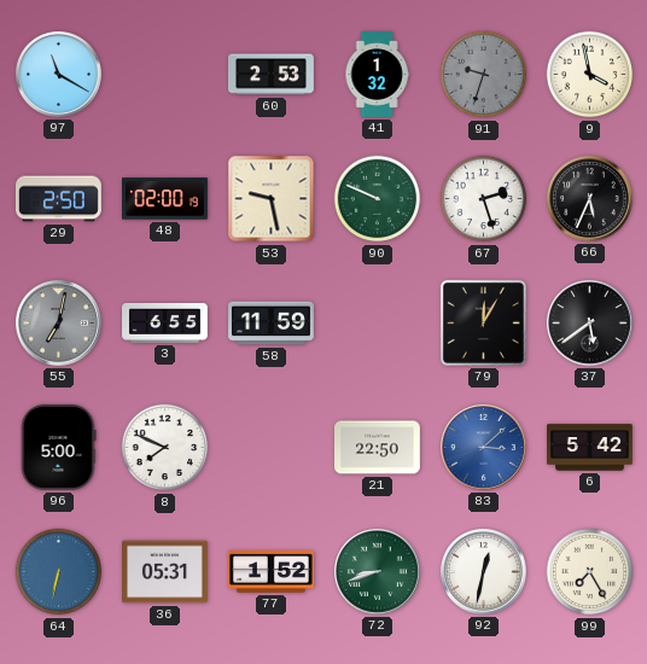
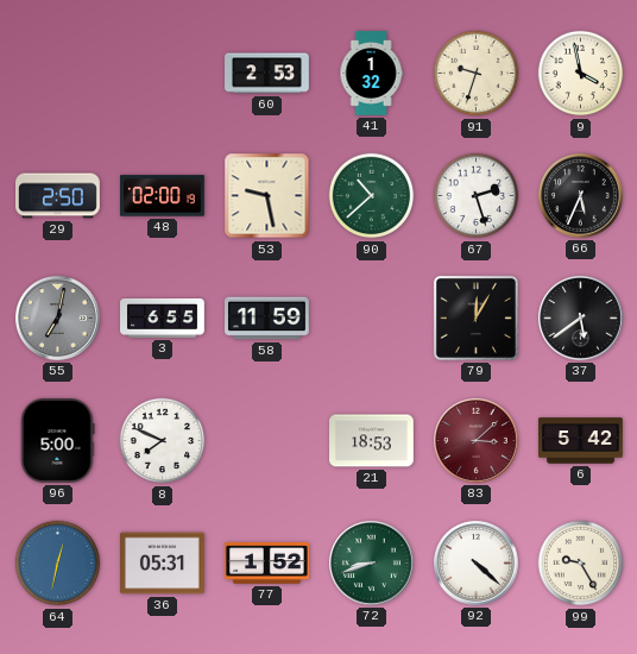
97: 11:20 -> none
91 dial: grey -> cream
90: 9:49 -> 10:38
21: 22:50 -> 18:53
83 dial: blue -> burgundy
64: 6:32 -> 12:32
92: 12:32 -> 4:22
99: 7:25 -> 9:25
